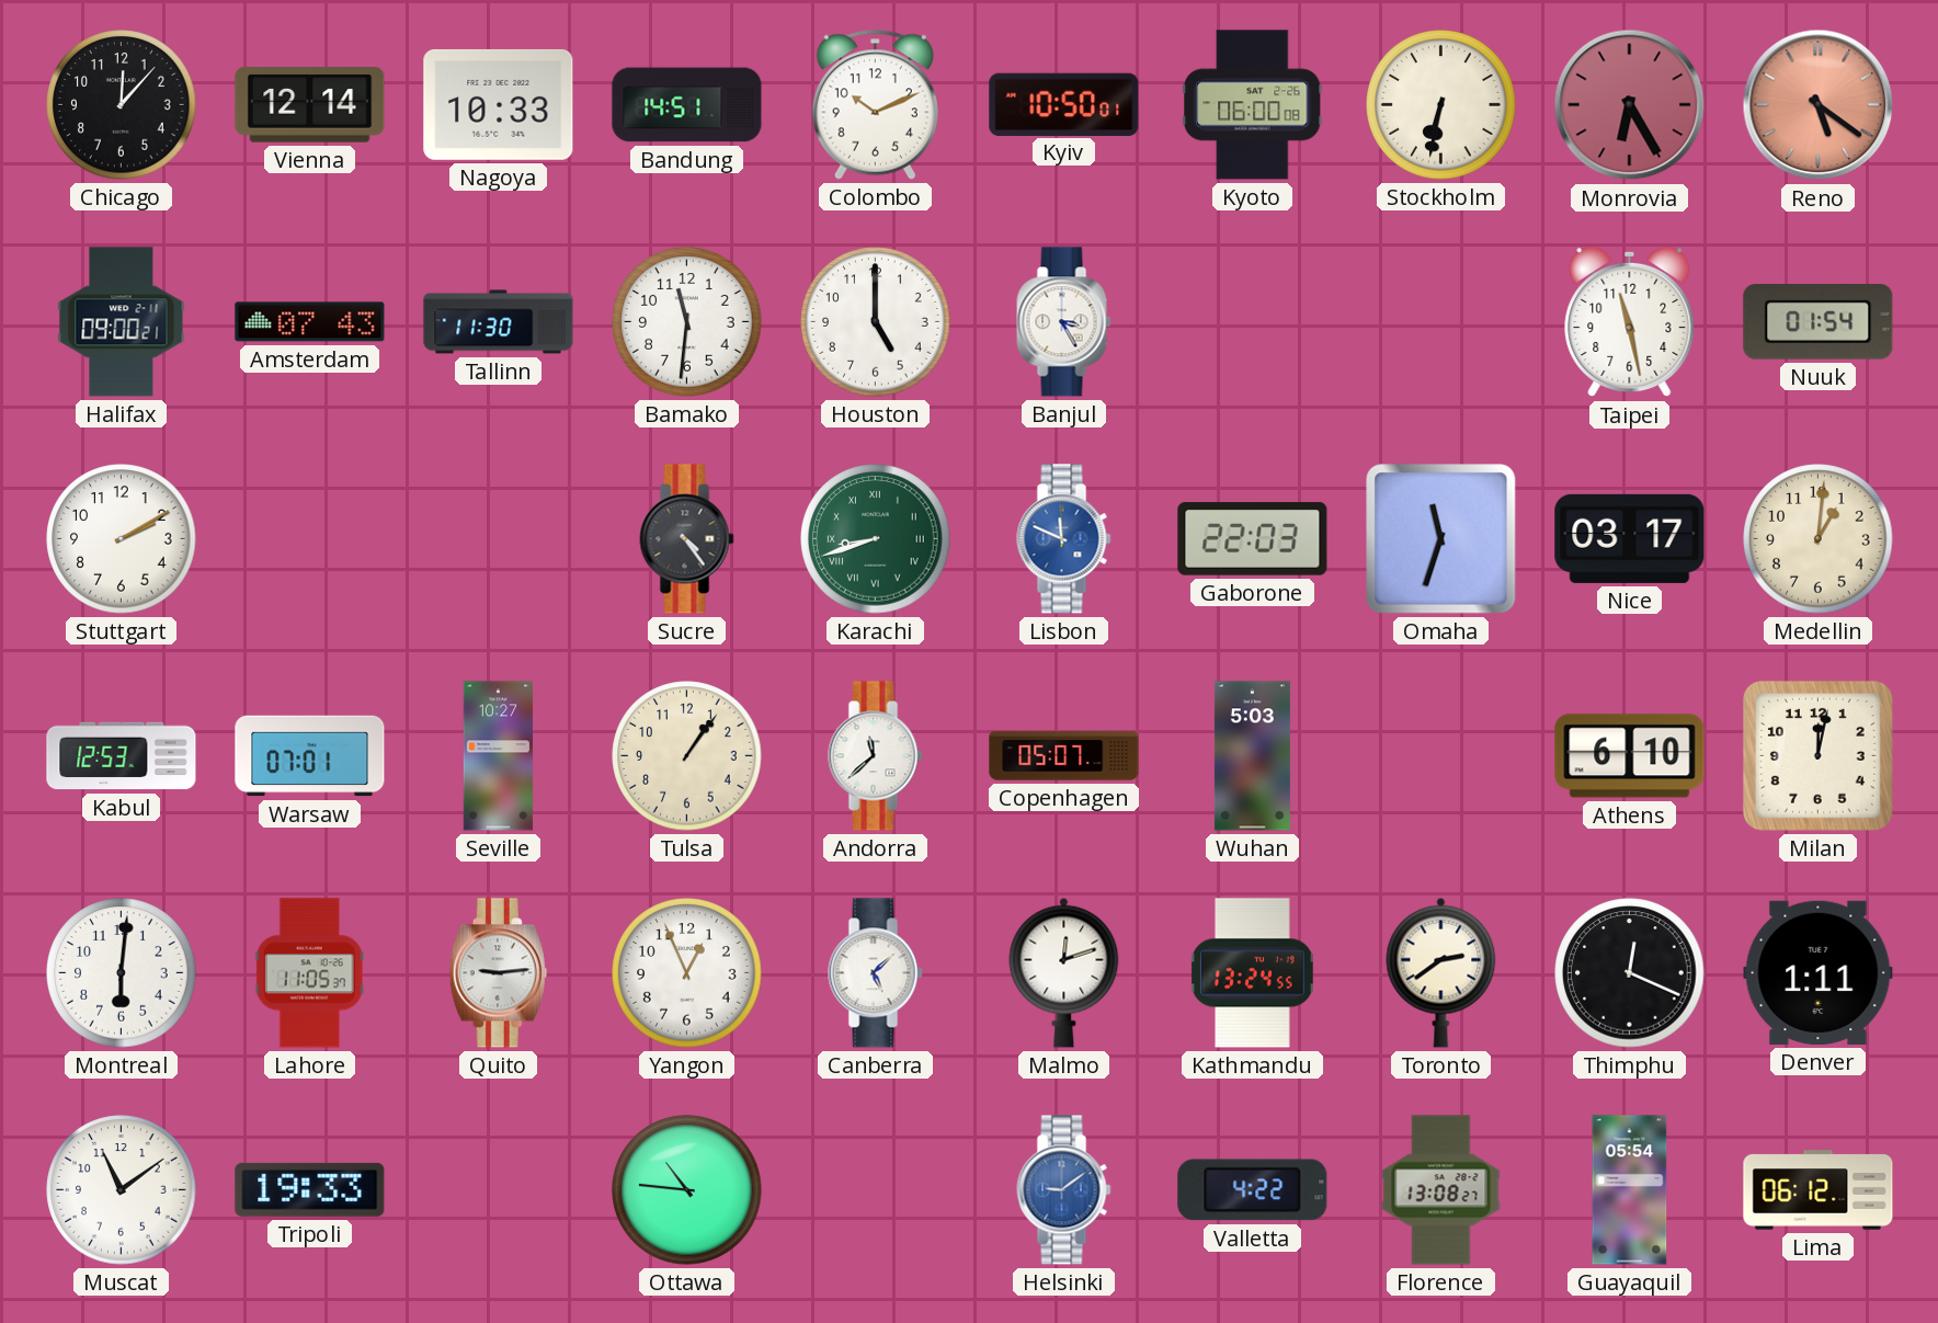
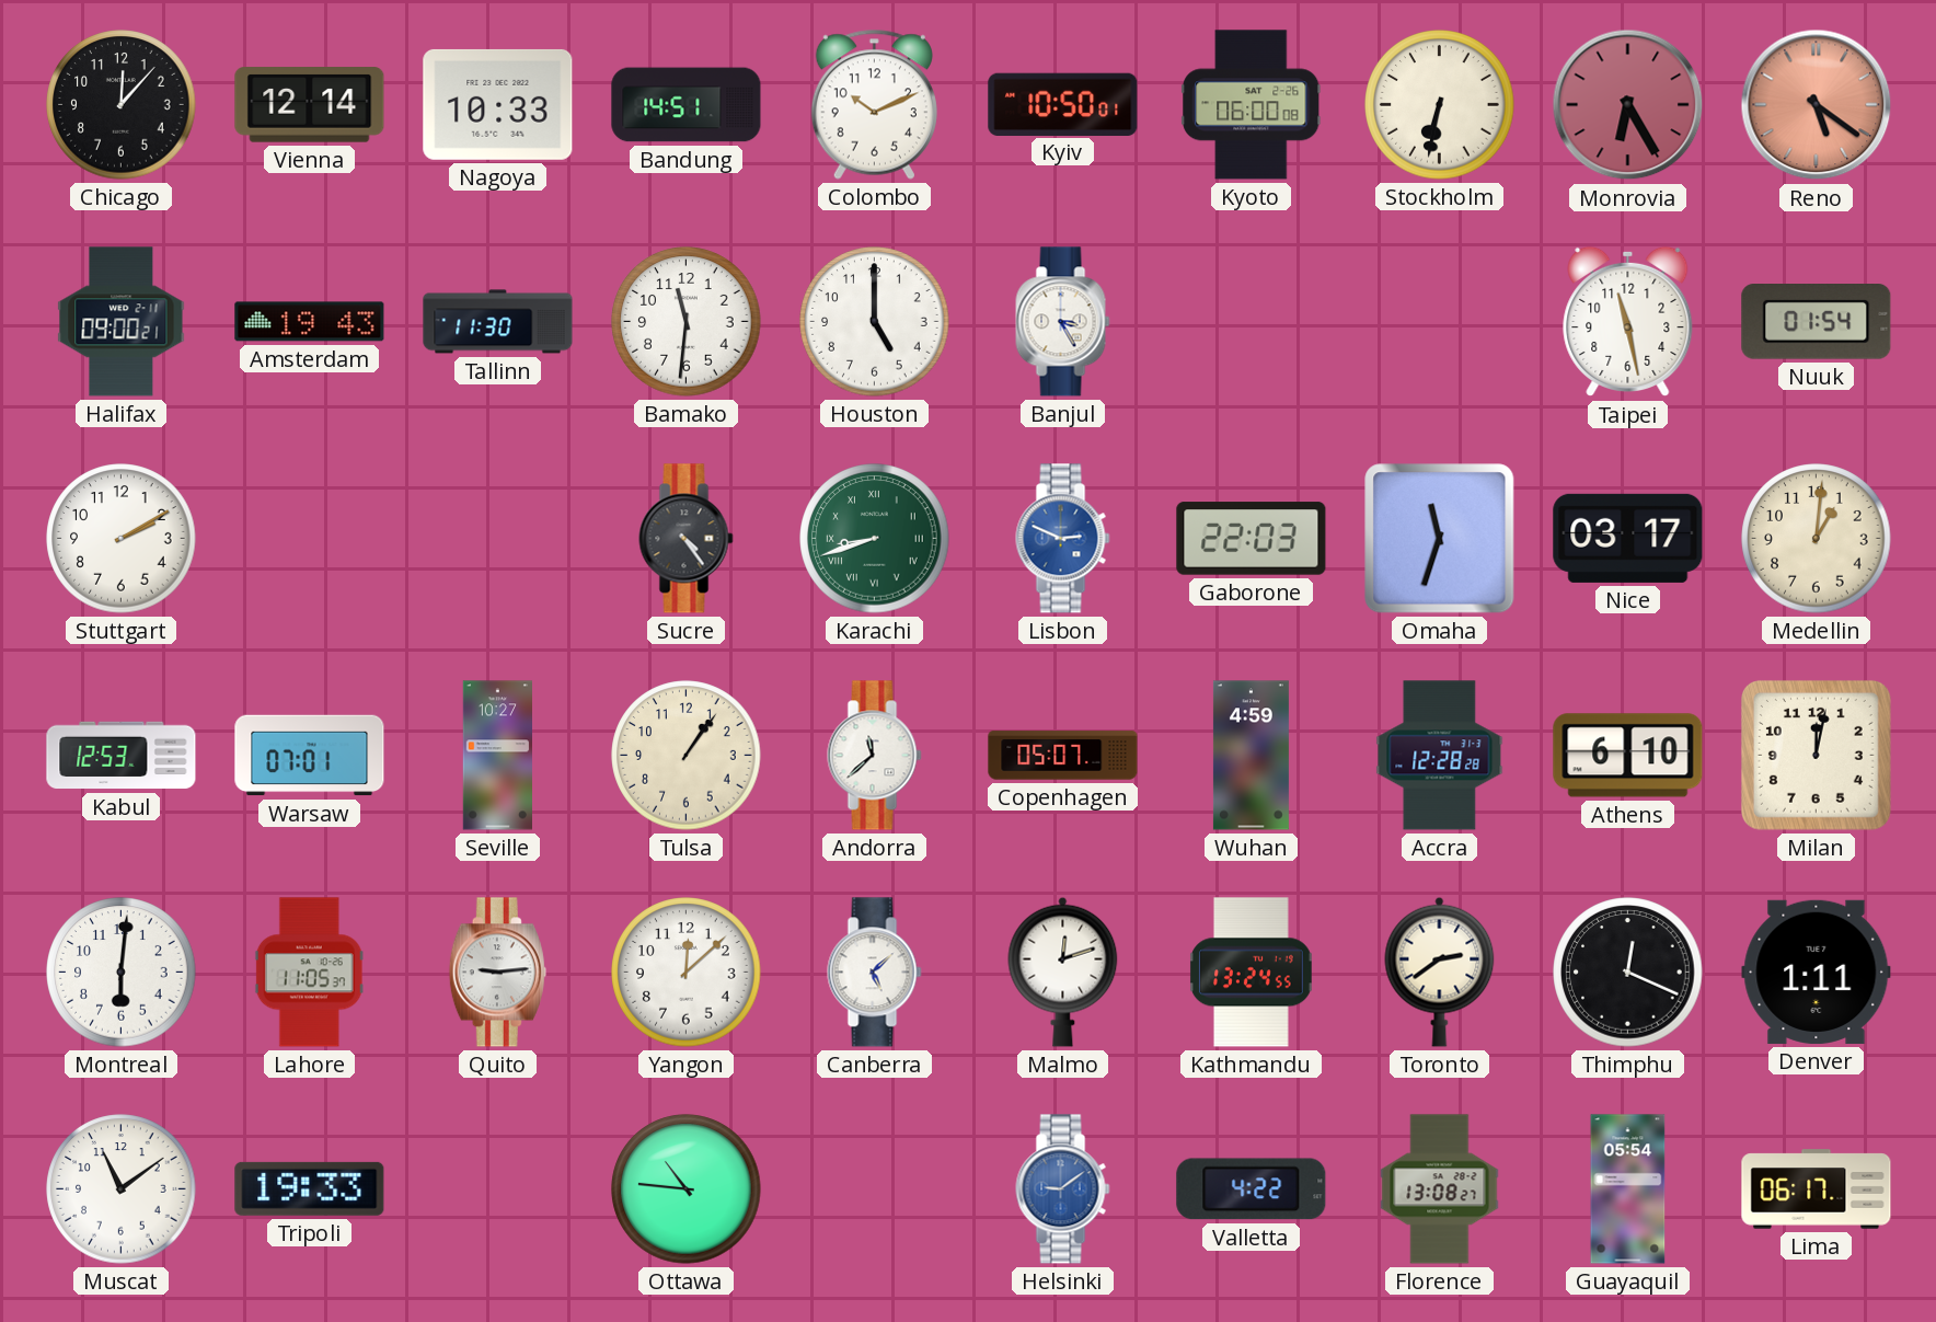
Amsterdam: 07:43 -> 19:43
Lisbon: 11:49 -> 2:49
Wuhan: 5:03 -> 4:59
Accra: none -> 12:28
Yangon: 12:56 -> 12:08
Lima: 06:12 -> 06:17
